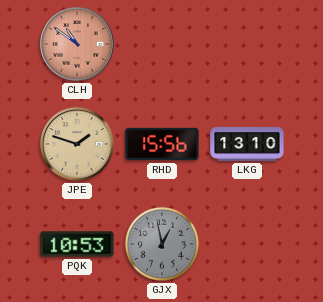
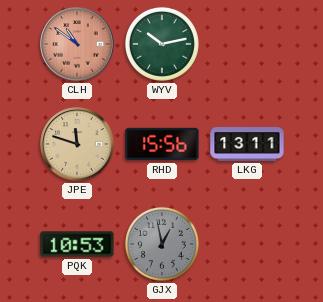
WYV: none -> 10:13
JPE: 1:48 -> 11:48
LKG: 13:10 -> 13:11
